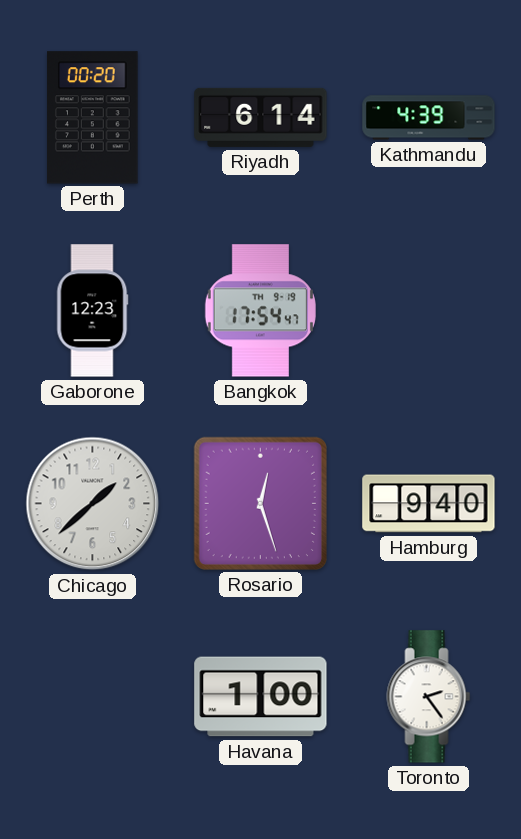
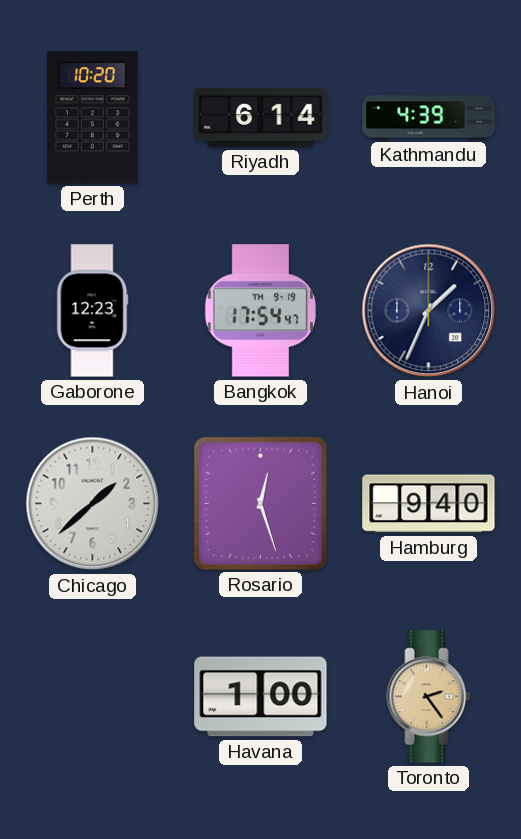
Perth: 00:20 -> 10:20
Hanoi: none -> 1:34
Toronto dial: white -> champagne
